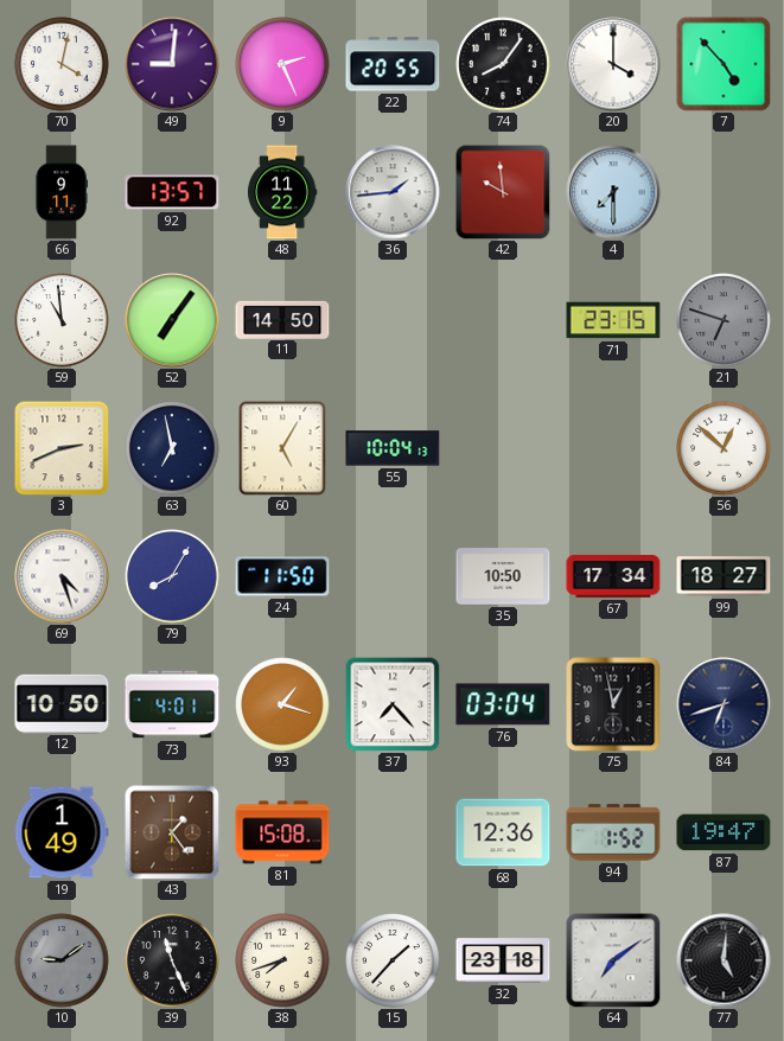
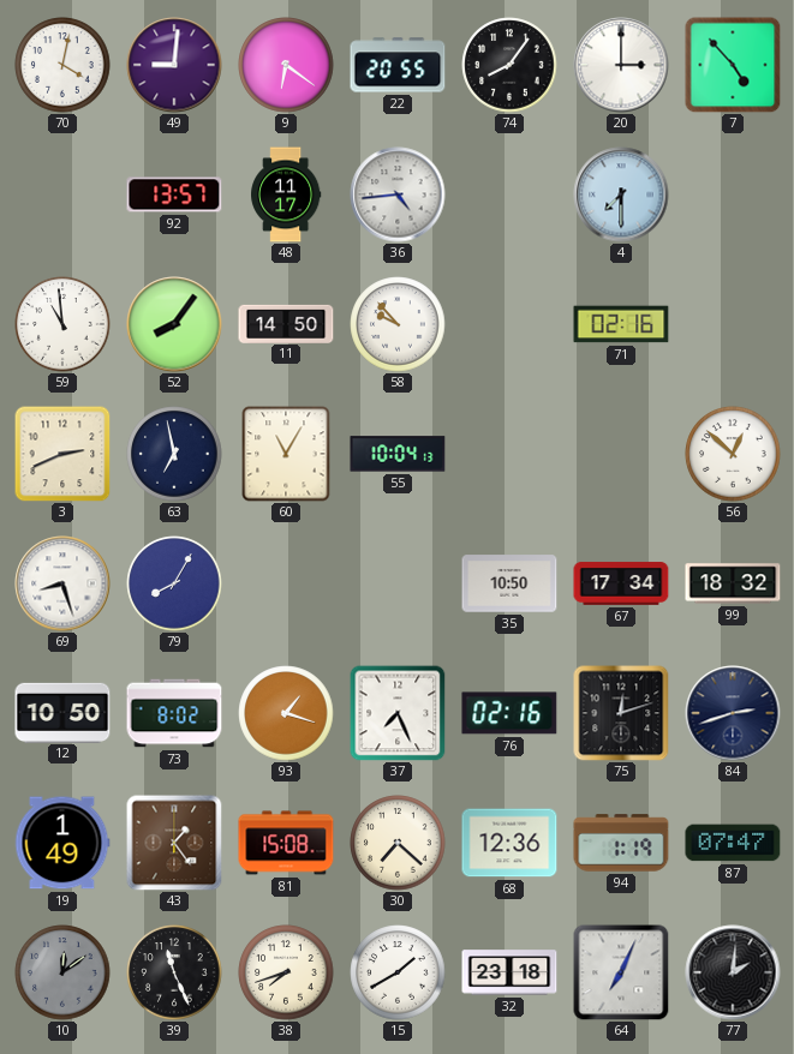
9: 2:26 -> 6:21
20: 4:00 -> 3:00
66: 9:11 -> none
48: 11:22 -> 11:17
36: 1:44 -> 4:44
42: 9:59 -> none
52: 7:06 -> 8:06
58: none -> 9:53
71: 23:15 -> 02:16
21: 6:48 -> none
60: 5:05 -> 11:05
69: 4:27 -> 8:27
24: 11:50 -> none
99: 18:27 -> 18:32
73: 4:01 -> 8:02
37: 7:23 -> 7:26
76: 03:04 -> 02:16
75: 12:58 -> 12:12
84: 6:42 -> 2:42
30: none -> 7:22
94: 1:52 -> 1:19
87: 19:47 -> 07:47
10: 9:09 -> 12:09
15: 1:37 -> 1:40
64: 7:09 -> 7:04
77: 5:01 -> 2:01
